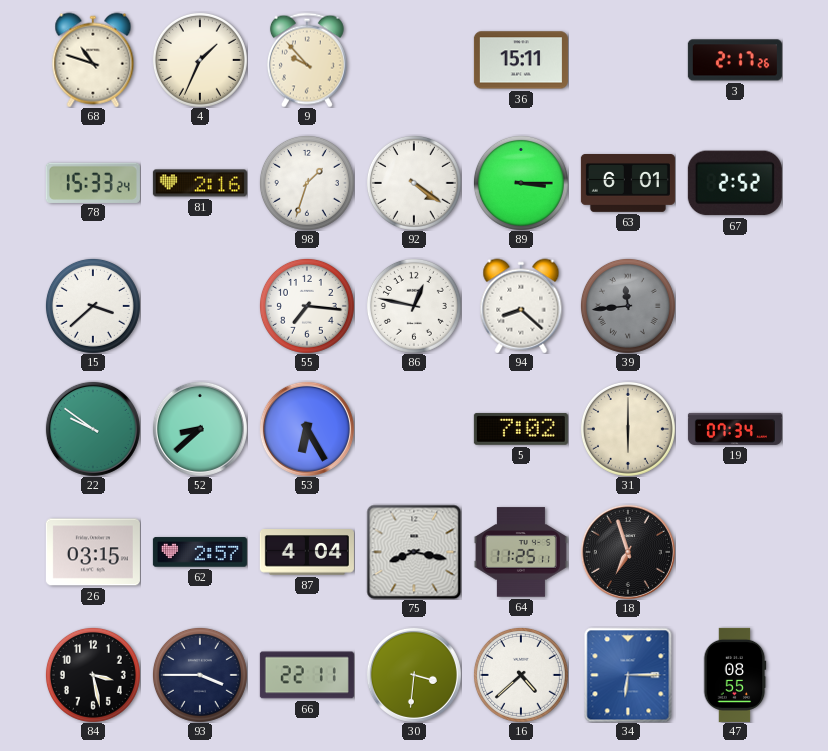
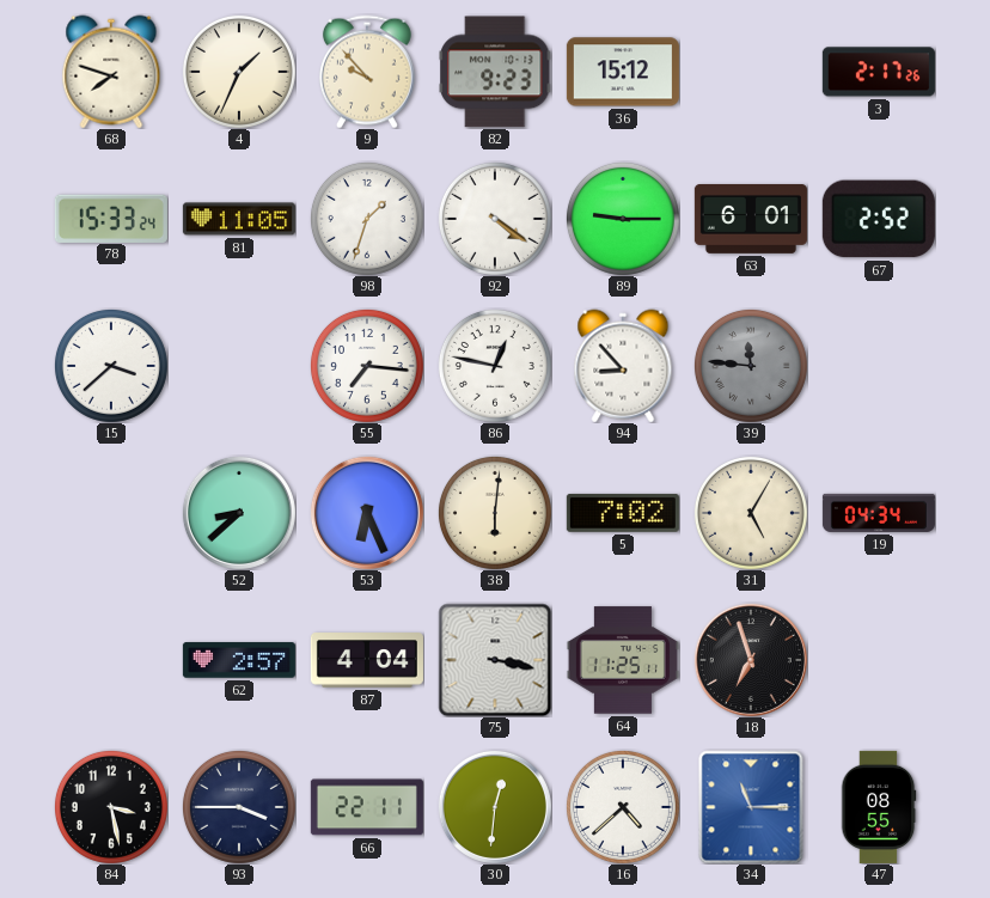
68: 10:48 -> 7:48
82: none -> 9:23
36: 15:11 -> 15:12
81: 2:16 -> 11:05
89: 3:15 -> 9:15
94: 8:22 -> 8:53
39: 11:44 -> 11:46
22: 9:51 -> none
53: 6:25 -> 6:26
38: none -> 6:01
31: 6:00 -> 5:05
19: 07:34 -> 04:34
26: 03:15 -> none
75: 8:17 -> 3:17
30: 3:31 -> 12:31
34: 6:15 -> 11:15
